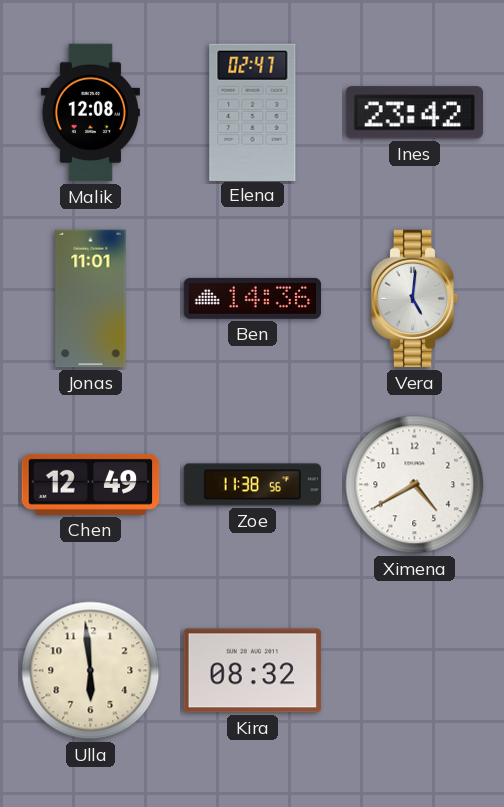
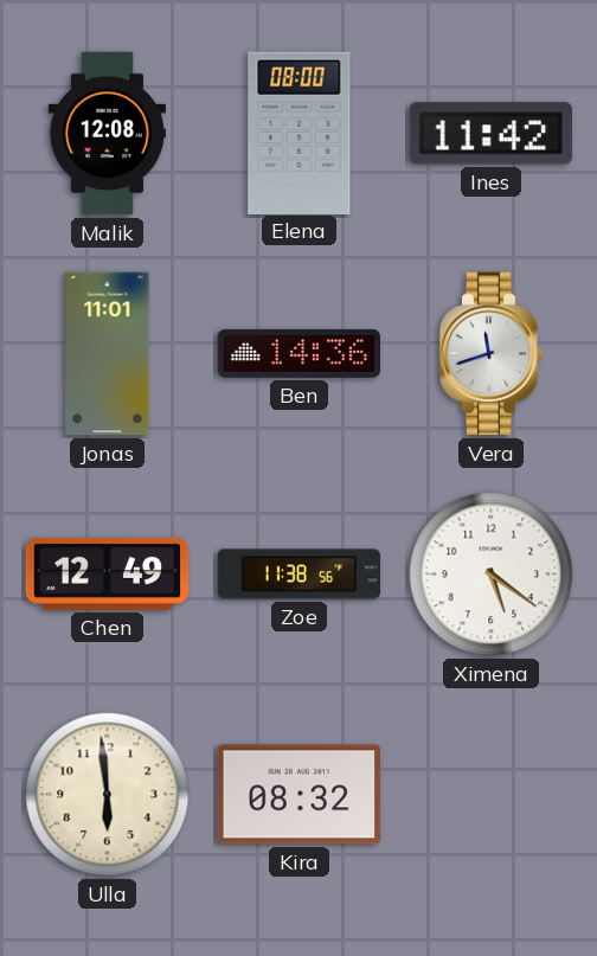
Elena: 02:47 -> 08:00
Ines: 23:42 -> 11:42
Vera: 5:01 -> 11:42
Ximena: 4:40 -> 5:21
